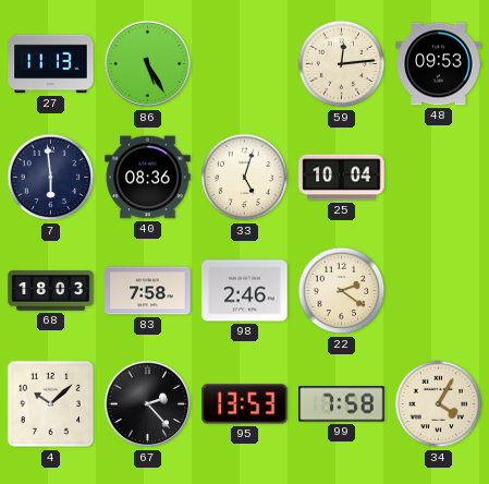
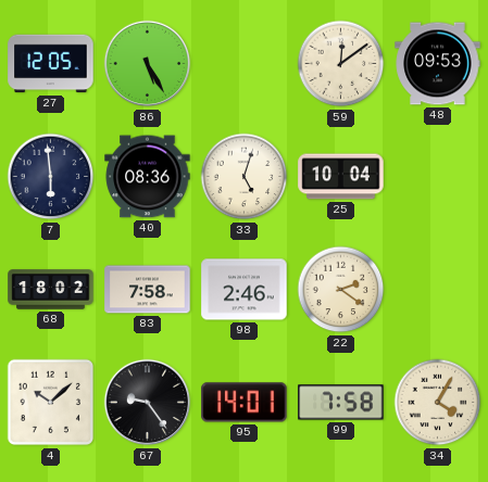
27: 11:13 -> 12:05
59: 12:14 -> 12:09
68: 18:03 -> 18:02
67: 2:23 -> 9:24
95: 13:53 -> 14:01
